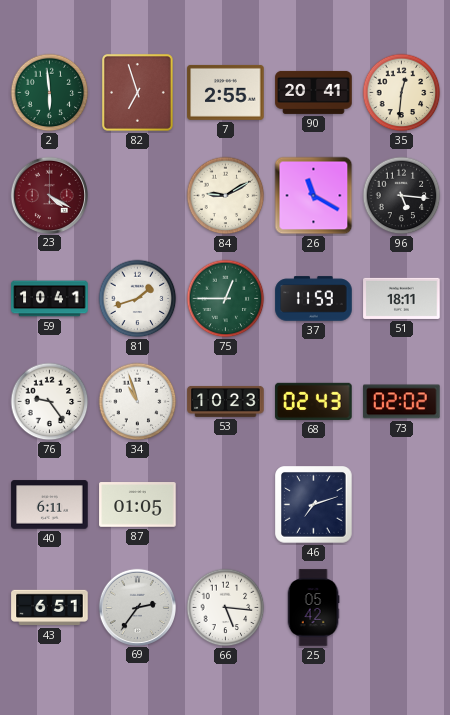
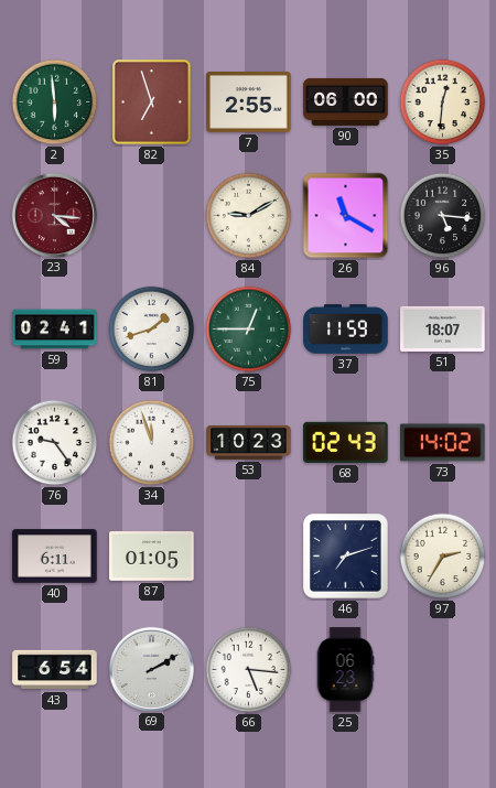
90: 20:41 -> 06:00
23: 4:20 -> 4:16
59: 10:41 -> 02:41
51: 18:11 -> 18:07
34: 10:57 -> 11:57
73: 02:02 -> 14:02
97: none -> 2:35
43: 6:51 -> 6:54
69: 2:36 -> 2:10
25: 05:42 -> 06:23
